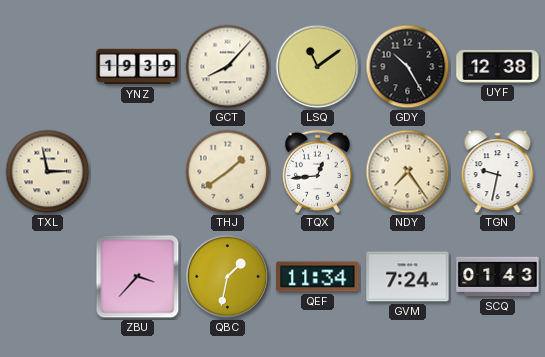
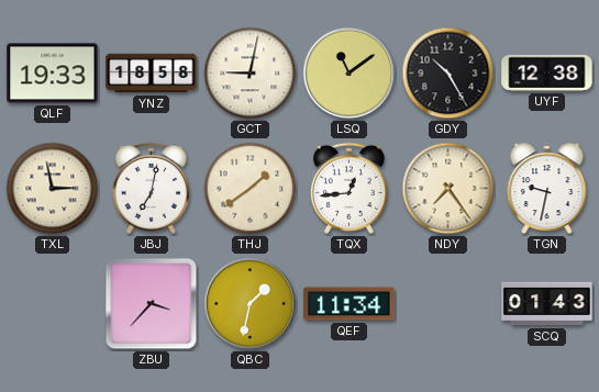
QLF: none -> 19:33
YNZ: 19:39 -> 18:58
GCT: 8:07 -> 9:02
JBJ: none -> 7:02
GVM: 7:24 -> none
